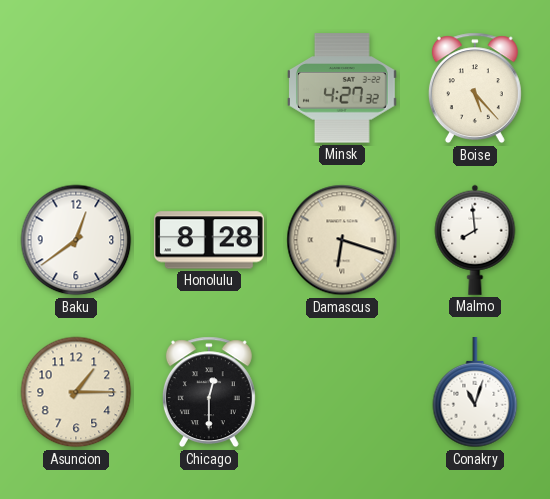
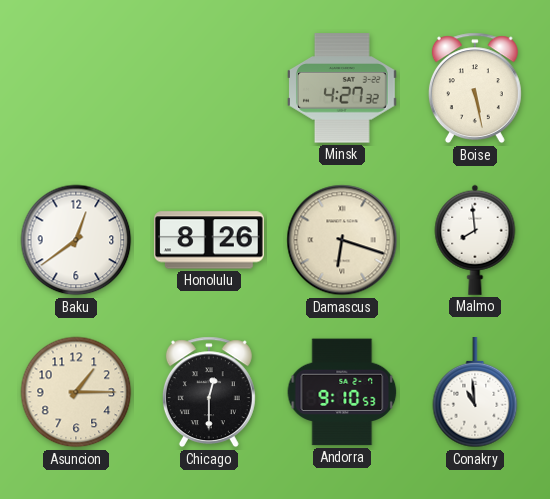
Boise: 5:23 -> 5:28
Honolulu: 8:28 -> 8:26
Andorra: none -> 9:10
Conakry: 11:03 -> 10:59
